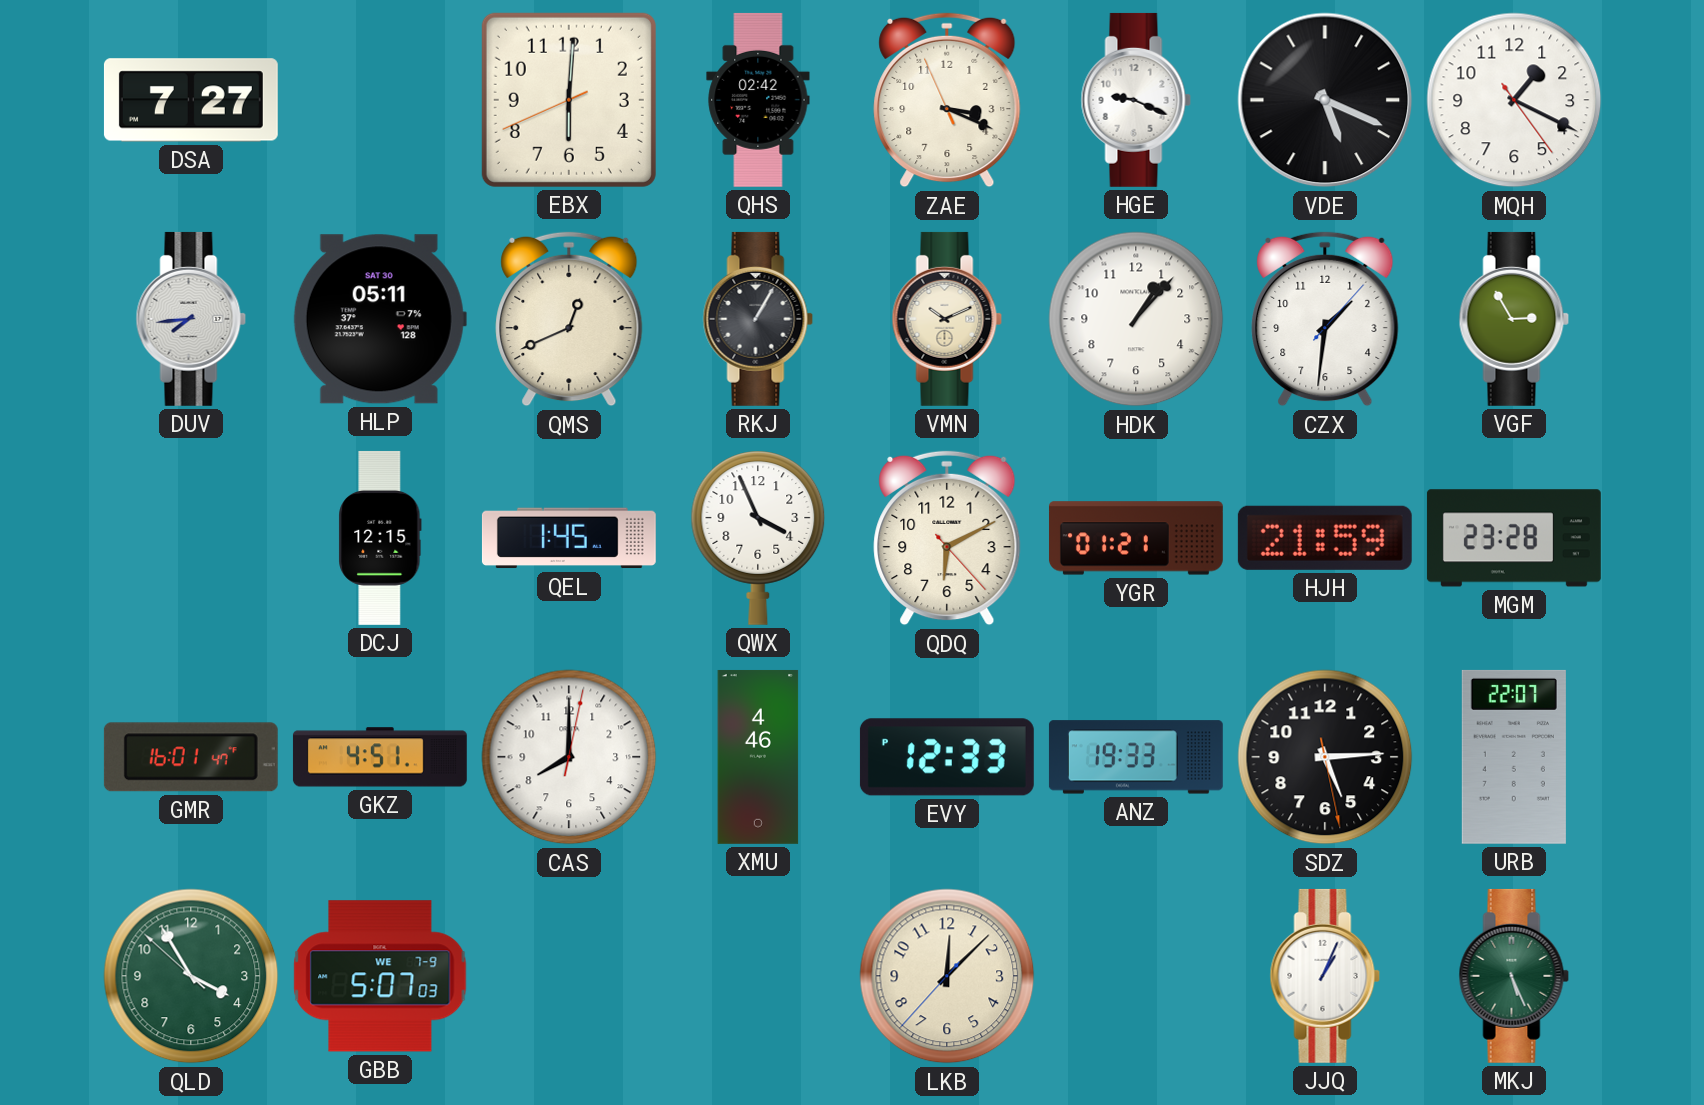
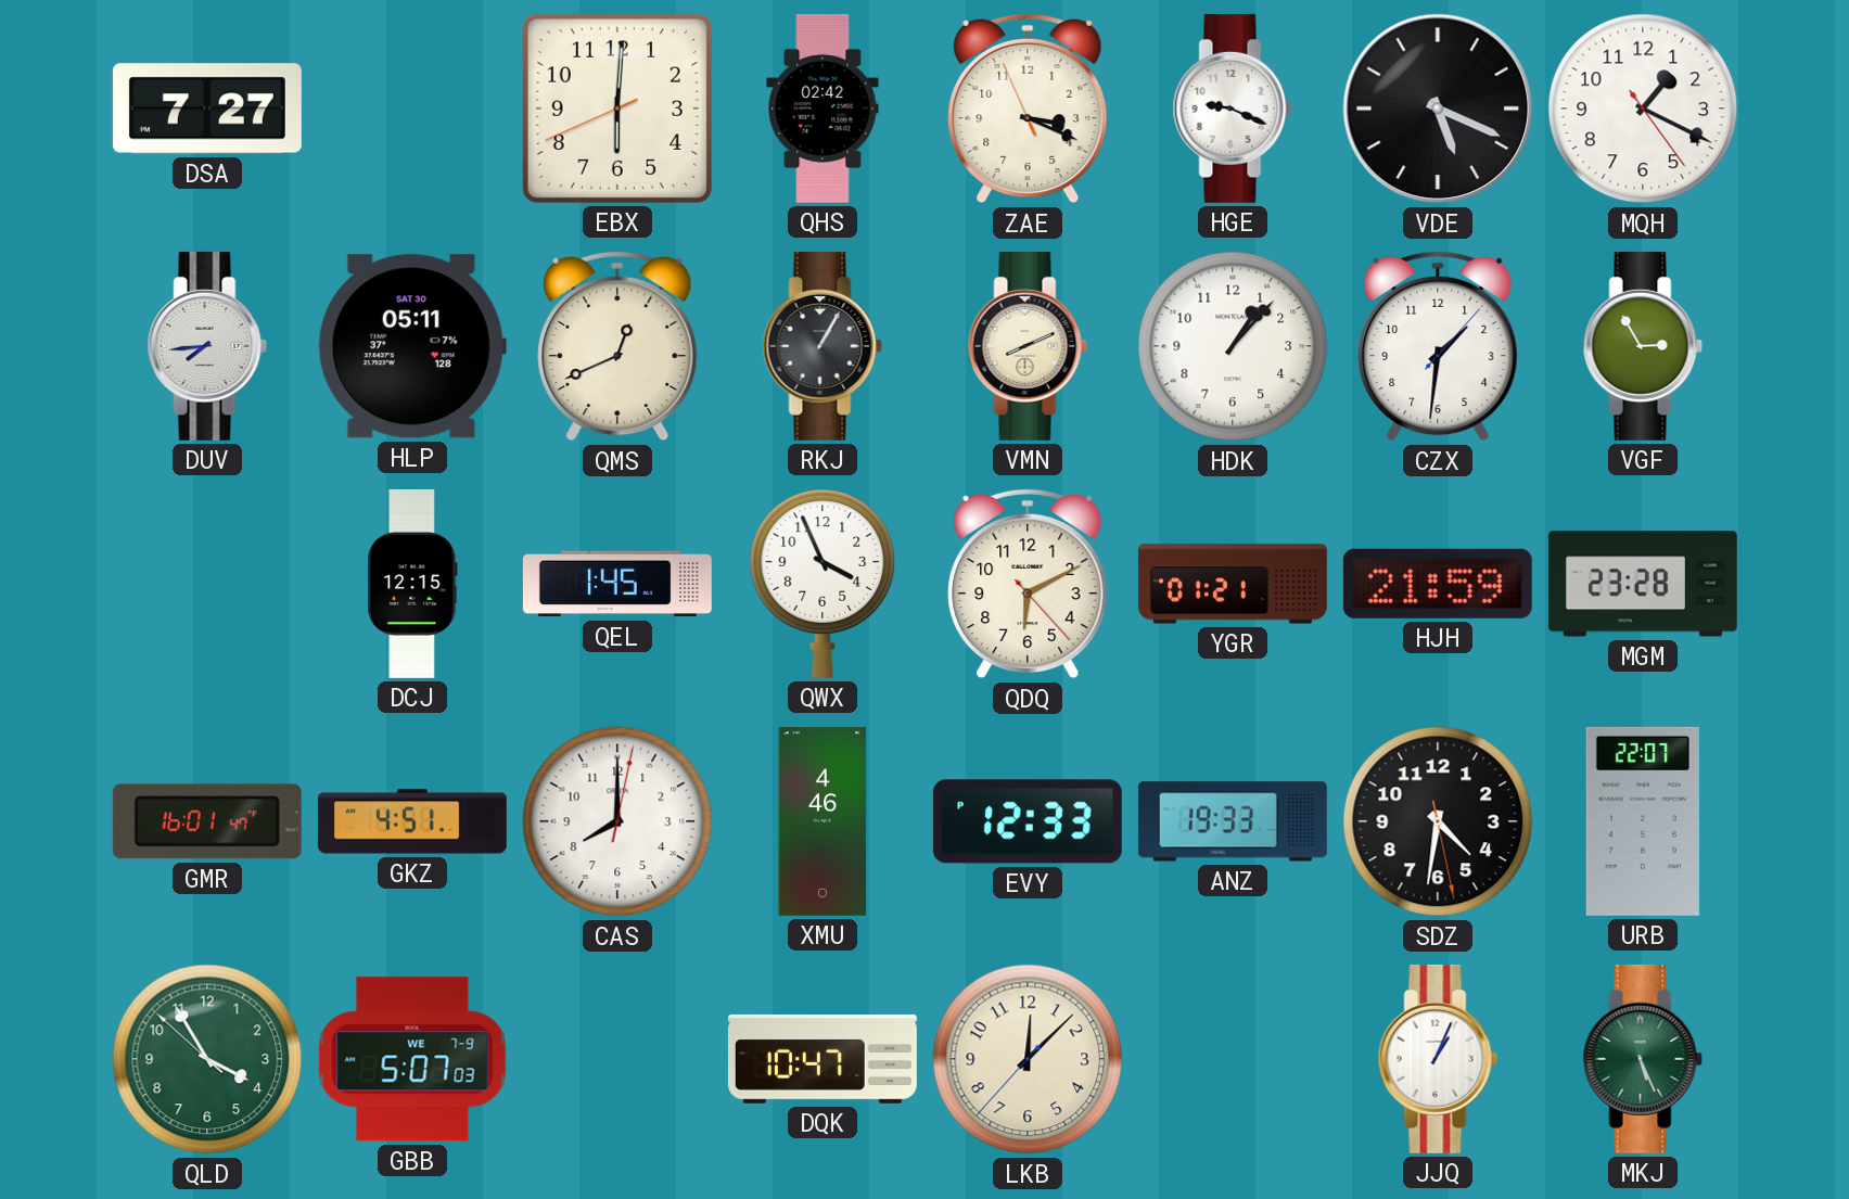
VMN: 10:11 -> 8:11
SDZ: 5:14 -> 4:31
DQK: none -> 10:47
